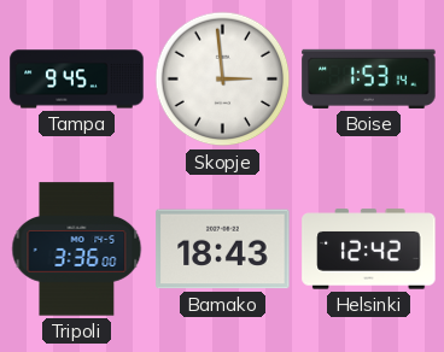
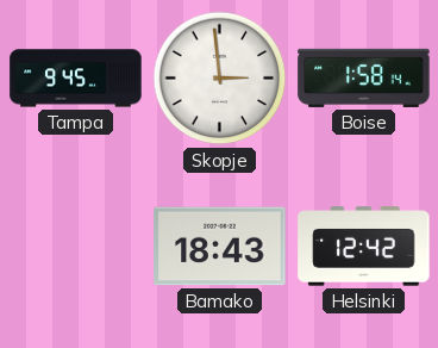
Boise: 1:53 -> 1:58
Tripoli: 3:36 -> none
